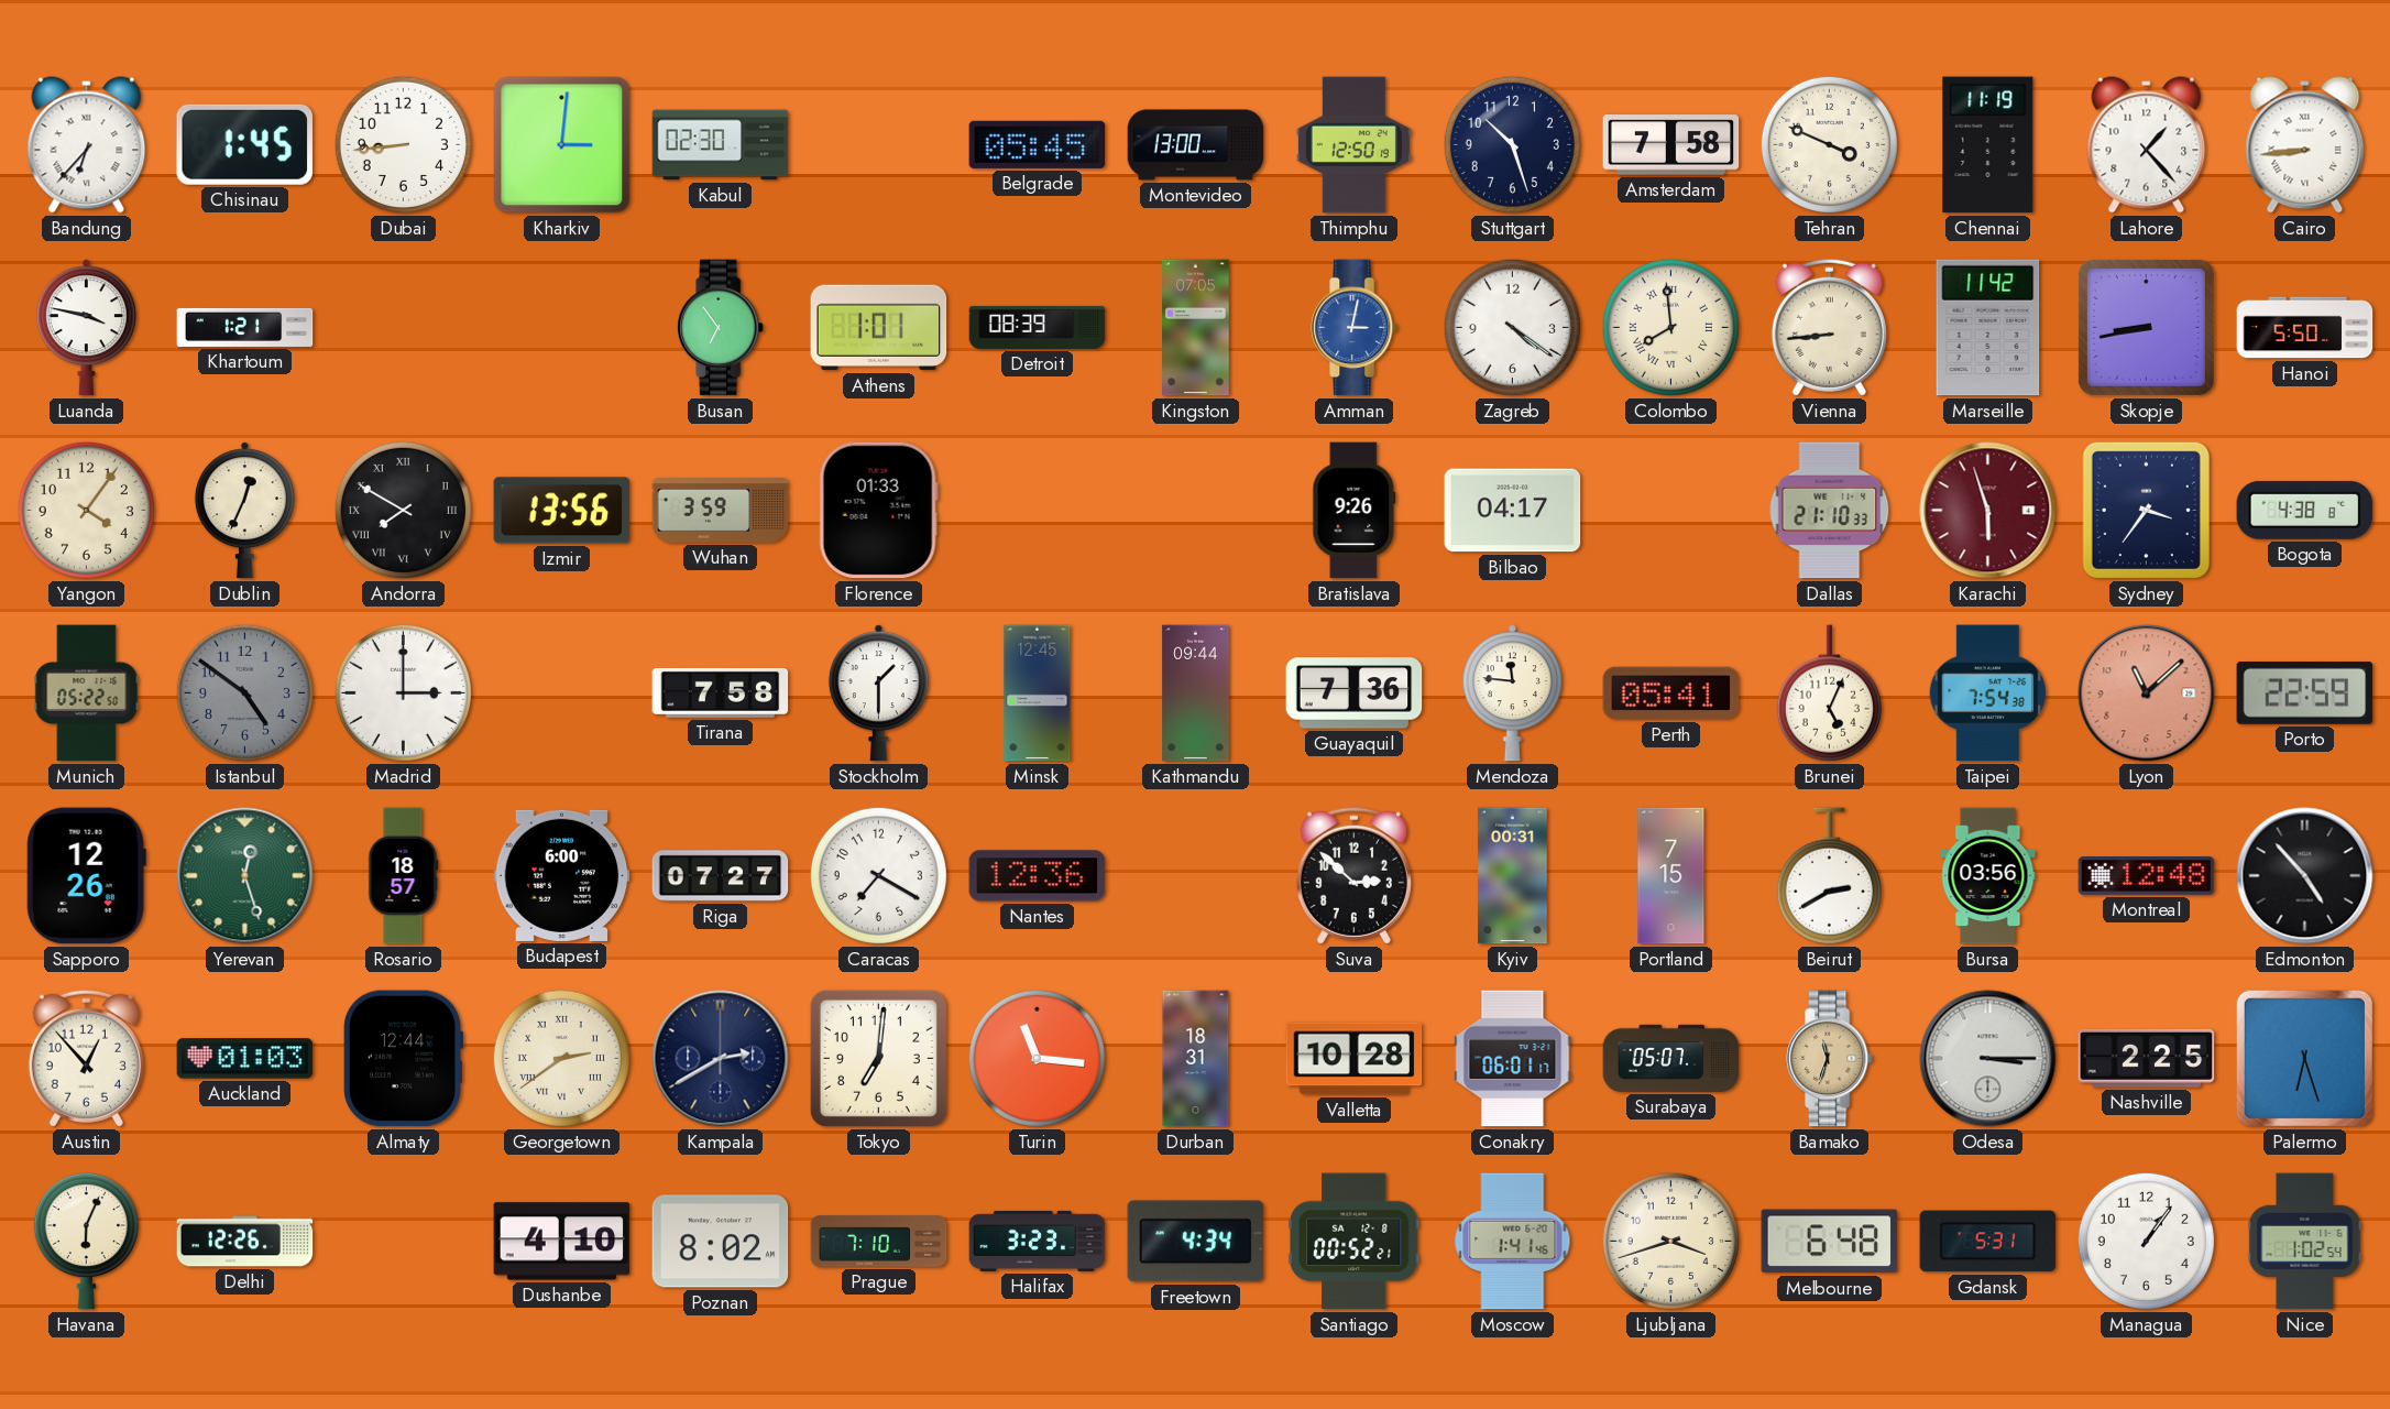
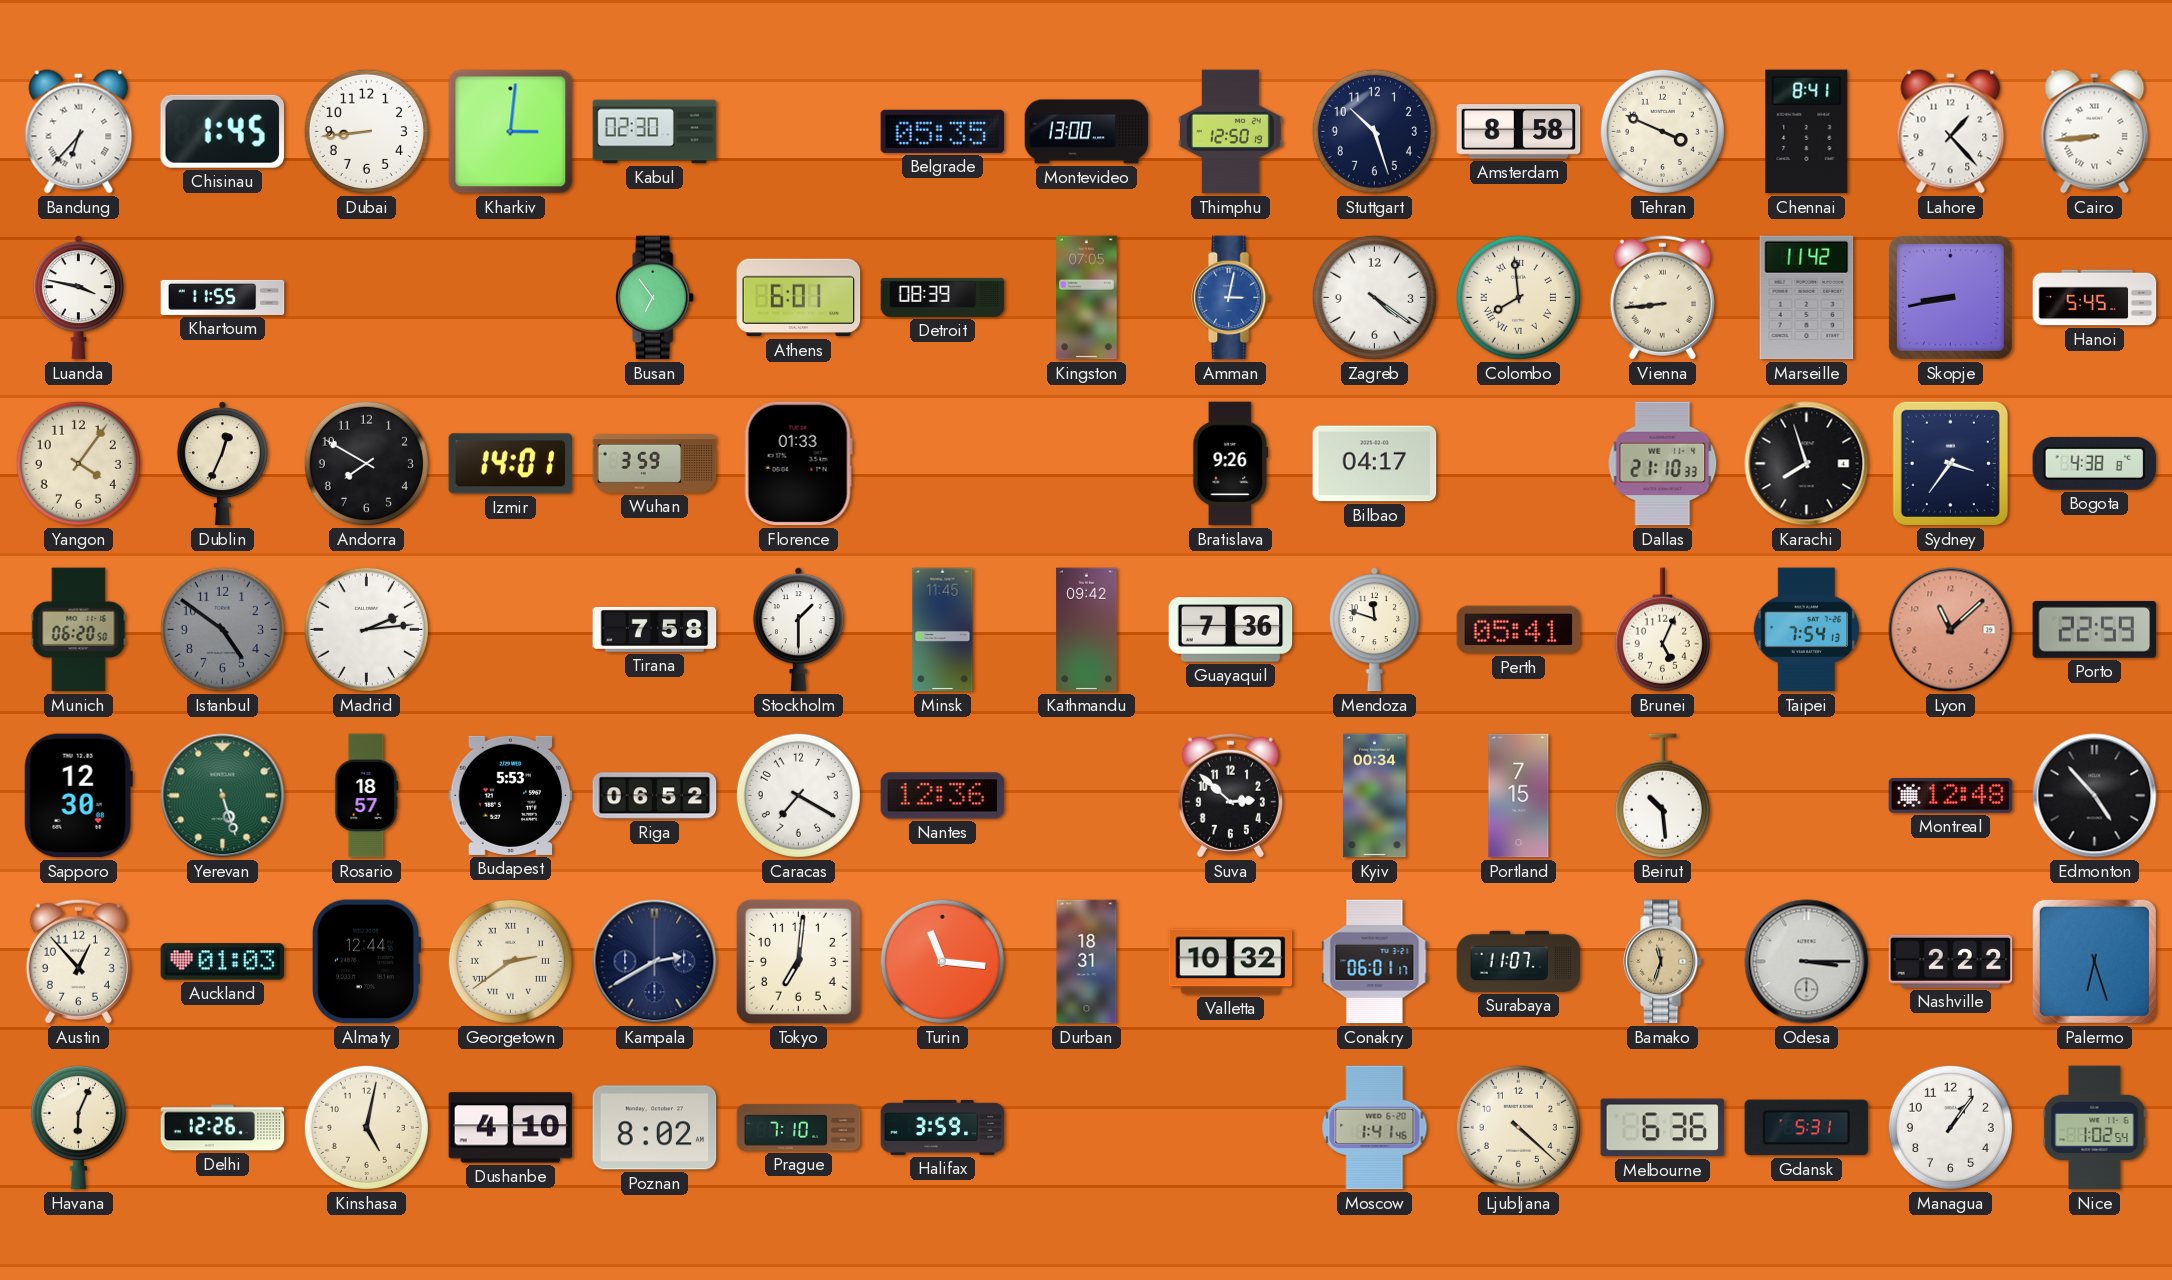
Belgrade: 05:45 -> 05:35
Amsterdam: 7:58 -> 8:58
Chennai: 11:19 -> 8:41
Khartoum: 1:21 -> 11:55
Athens: 1:01 -> 6:01
Hanoi: 5:50 -> 5:45
Andorra numerals: Roman -> Arabic
Izmir: 13:56 -> 14:01
Karachi: 5:57 -> 7:57
Karachi dial: burgundy -> black
Munich: 05:22 -> 06:20
Madrid: 3:00 -> 2:14
Minsk: 12:45 -> 11:45
Kathmandu: 09:44 -> 09:42
Mendoza: 11:46 -> 11:48
Taipei: 7:54:38 -> 7:54:13
Sapporo: 12:26 -> 12:30
Yerevan: 12:27 -> 5:27
Budapest: 6:00 -> 5:53
Riga: 07:27 -> 06:52
Kyiv: 00:31 -> 00:34
Beirut: 2:40 -> 10:29
Bursa: 03:56 -> none
Valletta: 10:28 -> 10:32
Surabaya: 05:07 -> 11:07
Nashville: 2:25 -> 2:22
Kinshasa: none -> 5:02
Halifax: 3:23 -> 3:59
Freetown: 4:34 -> none
Santiago: 00:52 -> none
Ljubljana: 3:42 -> 4:22
Melbourne: 6:48 -> 6:36
